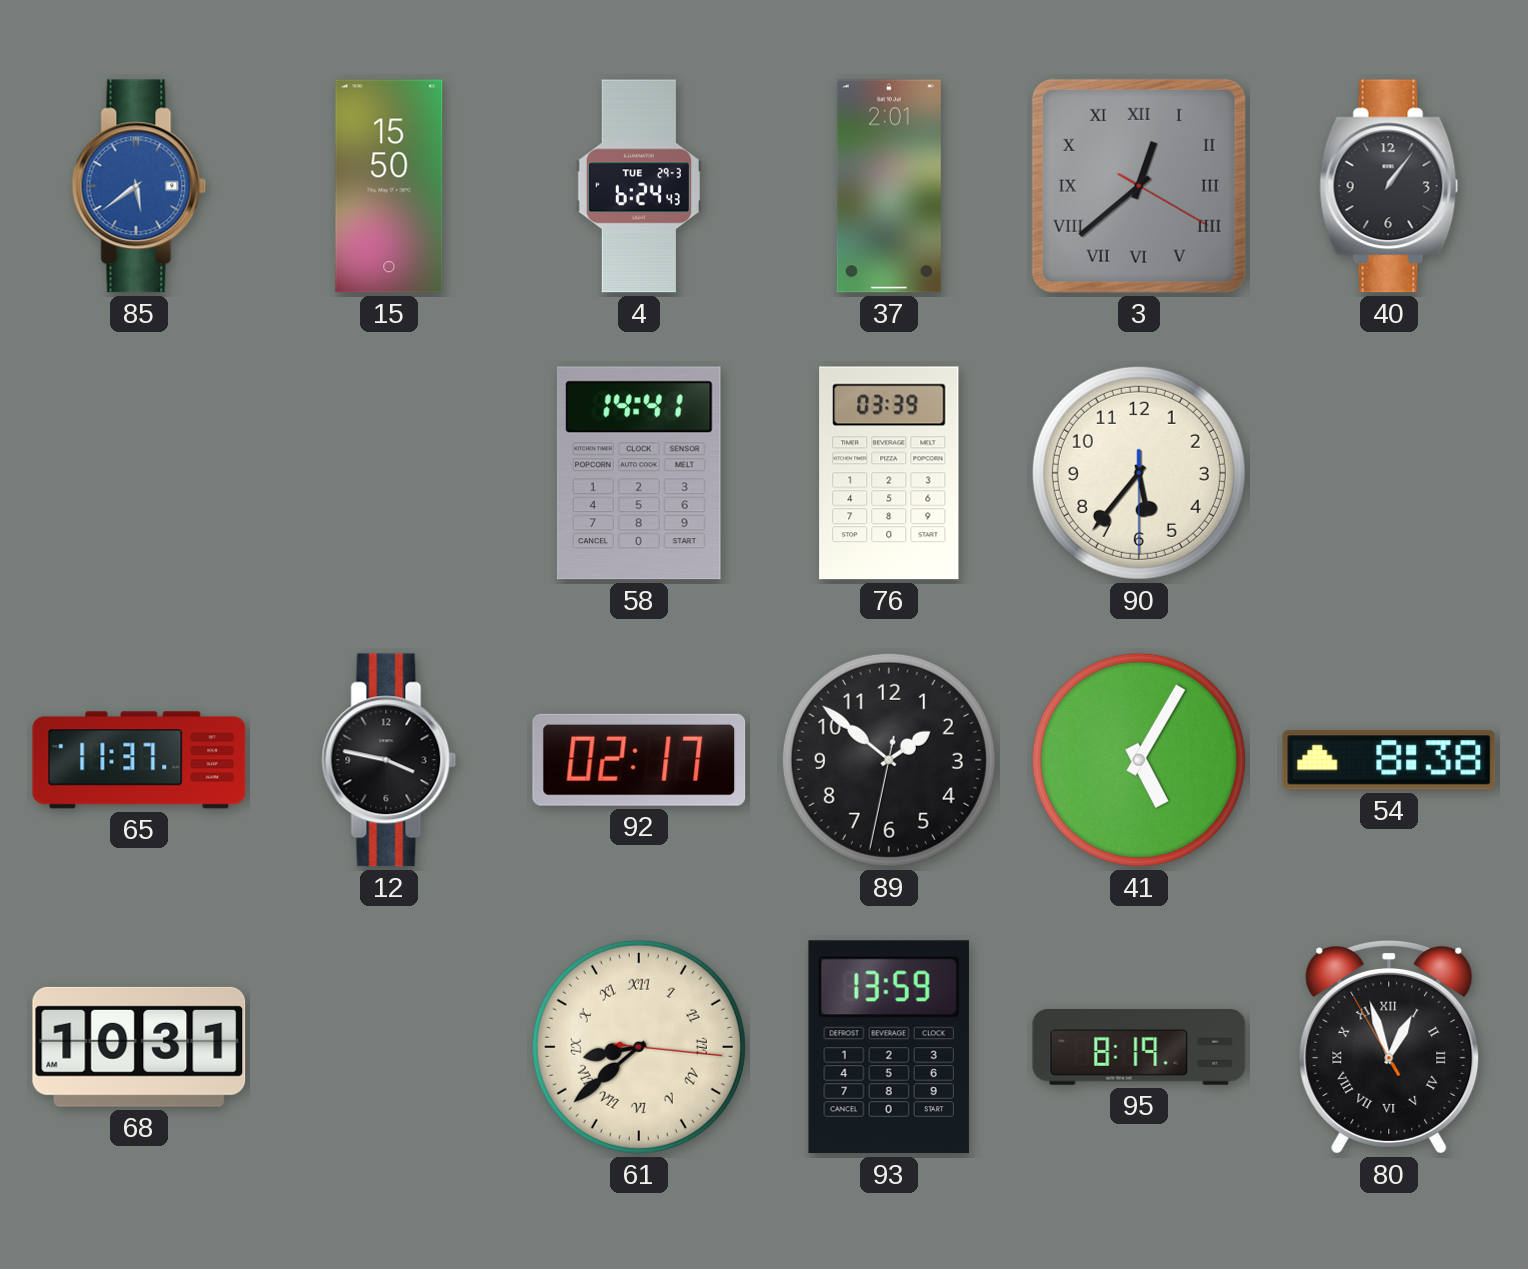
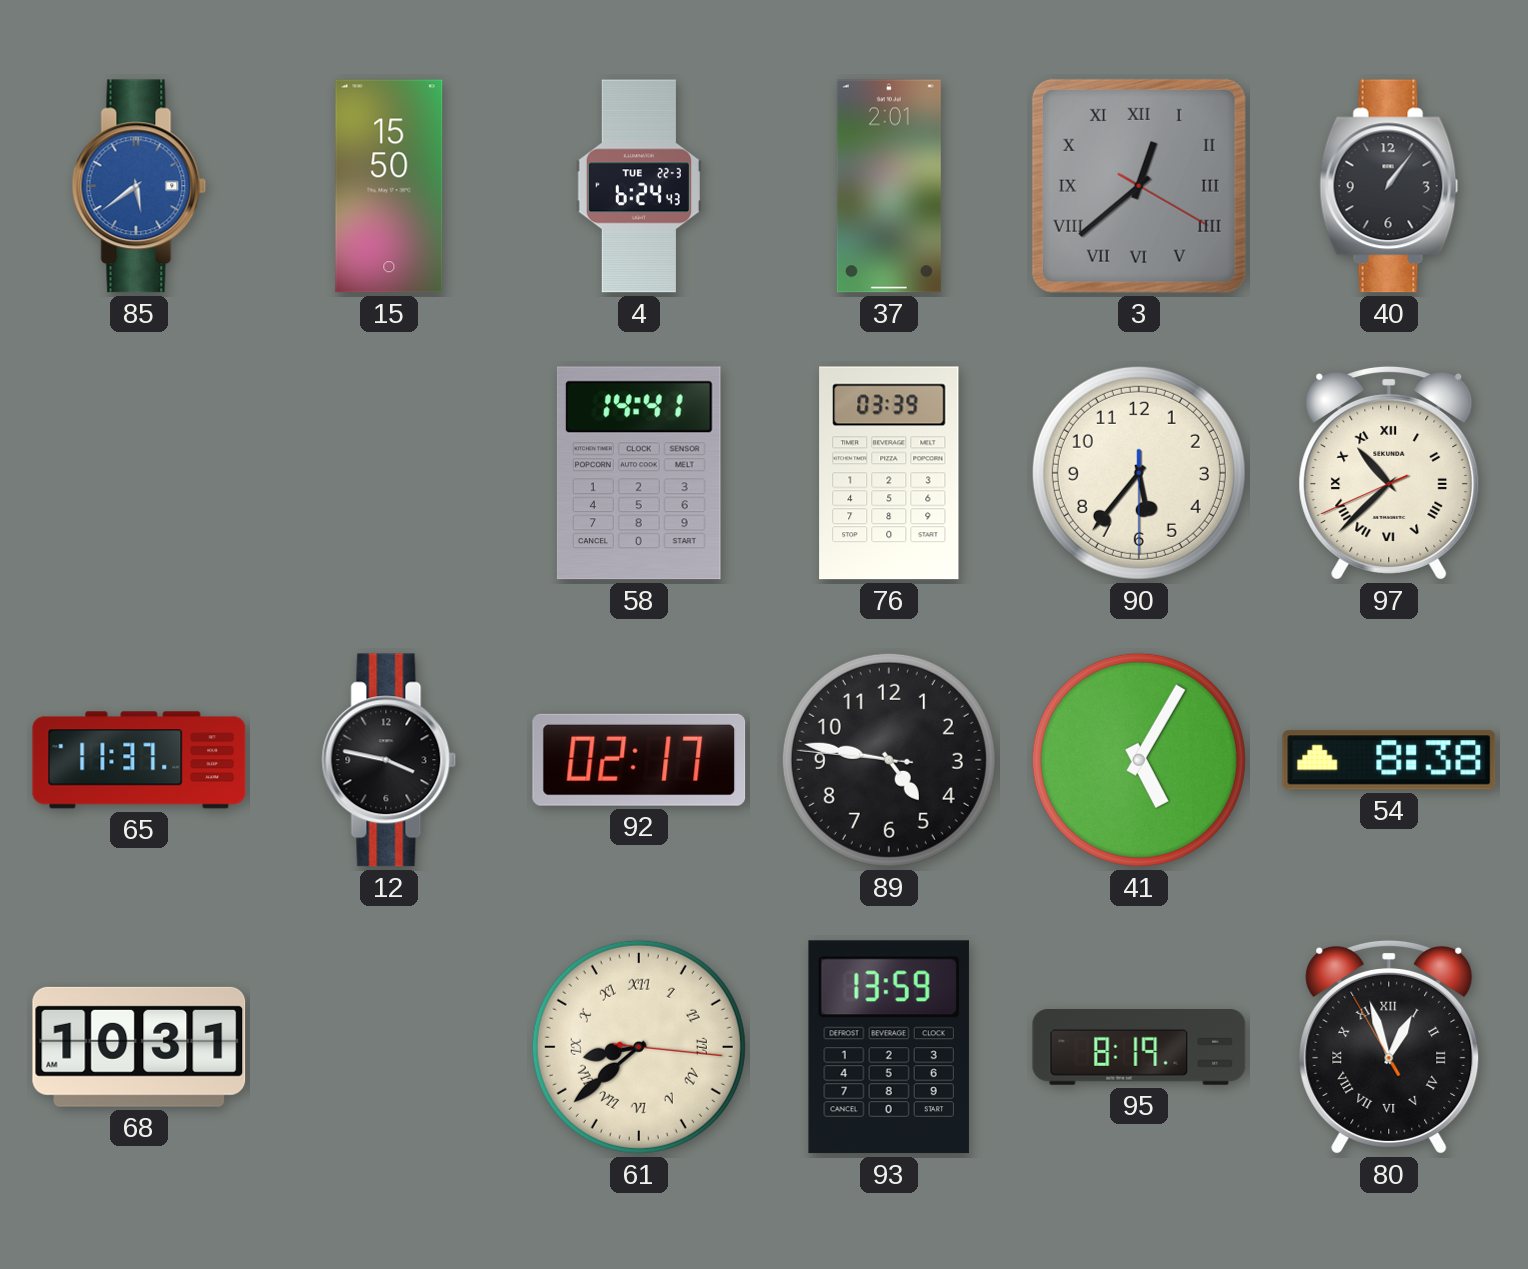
4 date: TUE 29-3 -> TUE 22-3
97: none -> 10:37
89: 1:51 -> 4:46
